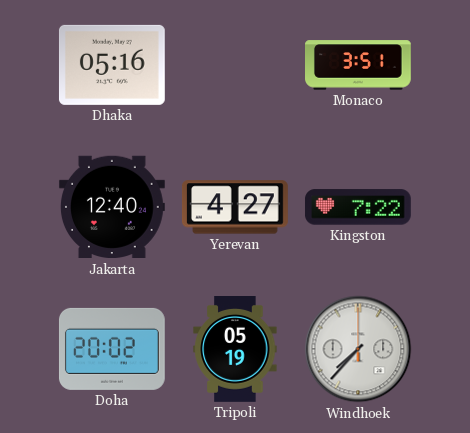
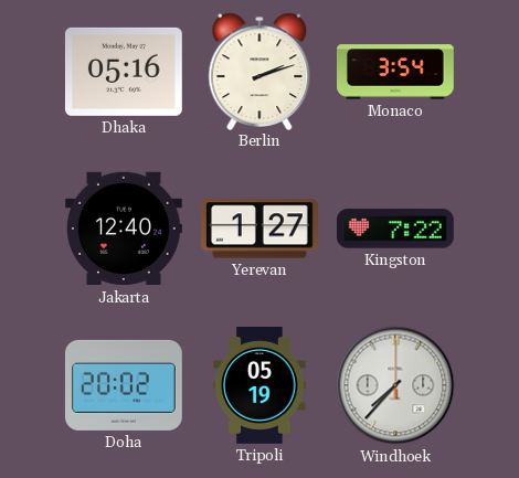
Berlin: none -> 2:12
Monaco: 3:51 -> 3:54
Yerevan: 4:27 -> 1:27
